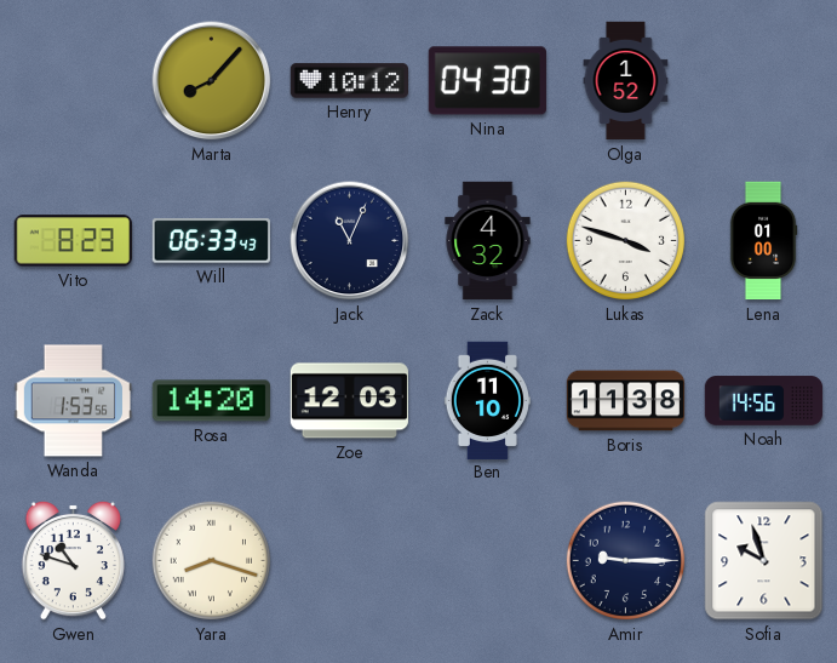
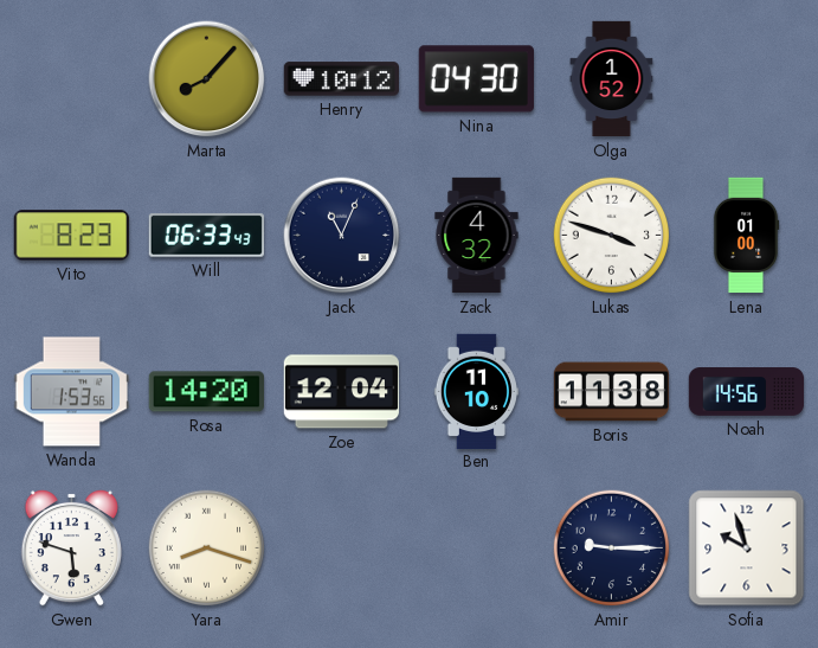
Zoe: 12:03 -> 12:04
Gwen: 10:48 -> 5:48
